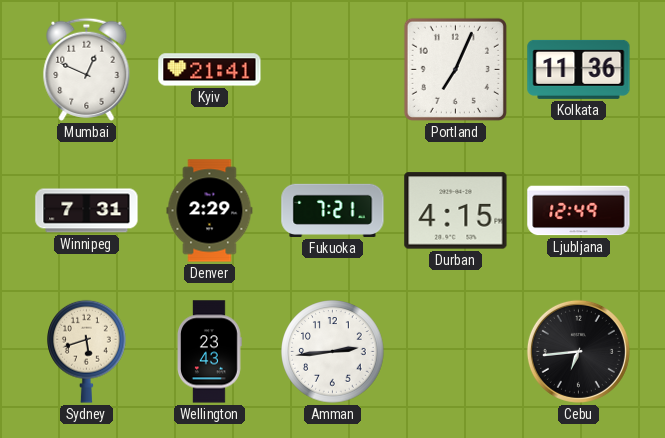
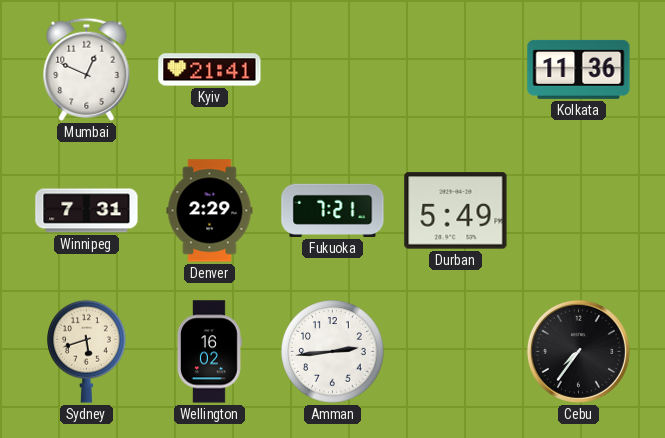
Portland: 7:04 -> none
Durban: 4:15 -> 5:49
Ljubljana: 12:49 -> none
Wellington: 23:43 -> 16:02
Cebu: 6:44 -> 7:36
